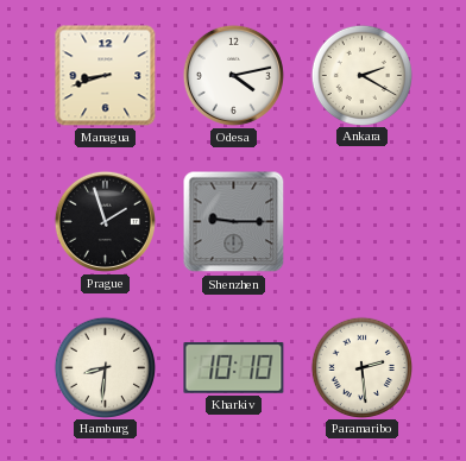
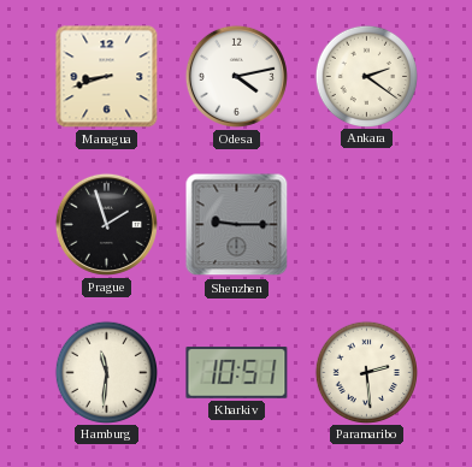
Ankara: 2:20 -> 2:21
Hamburg: 8:31 -> 11:31
Kharkiv: 10:10 -> 10:51
